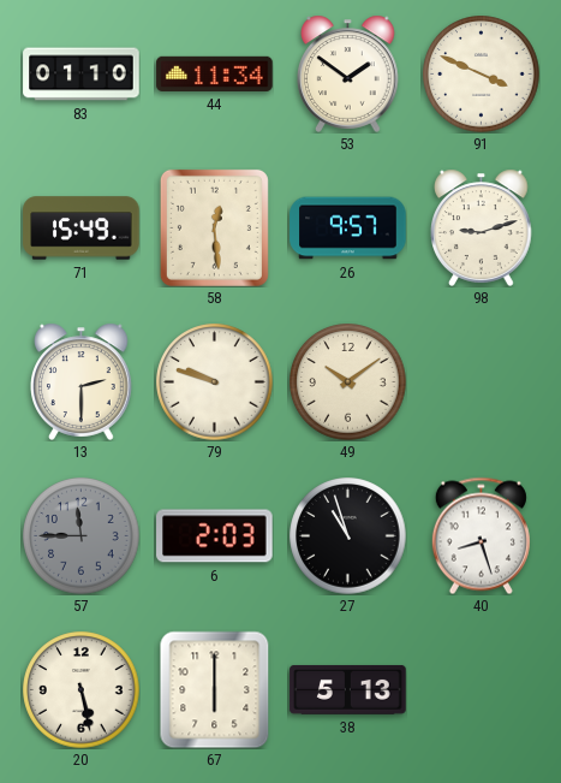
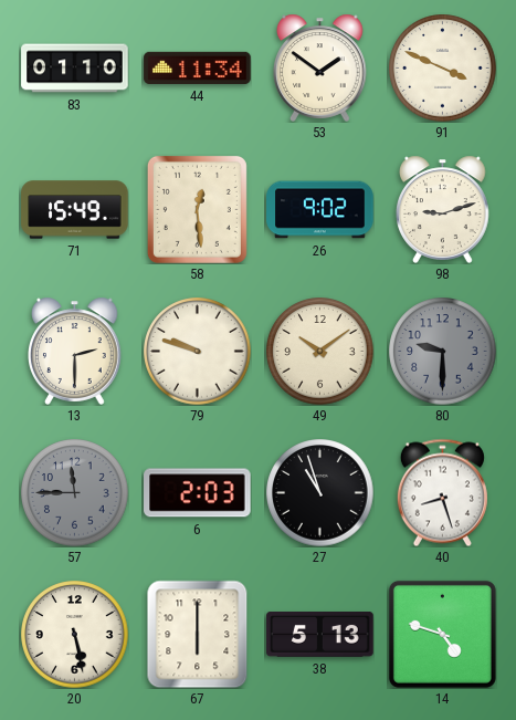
26: 9:57 -> 9:02
80: none -> 9:30
14: none -> 4:48
